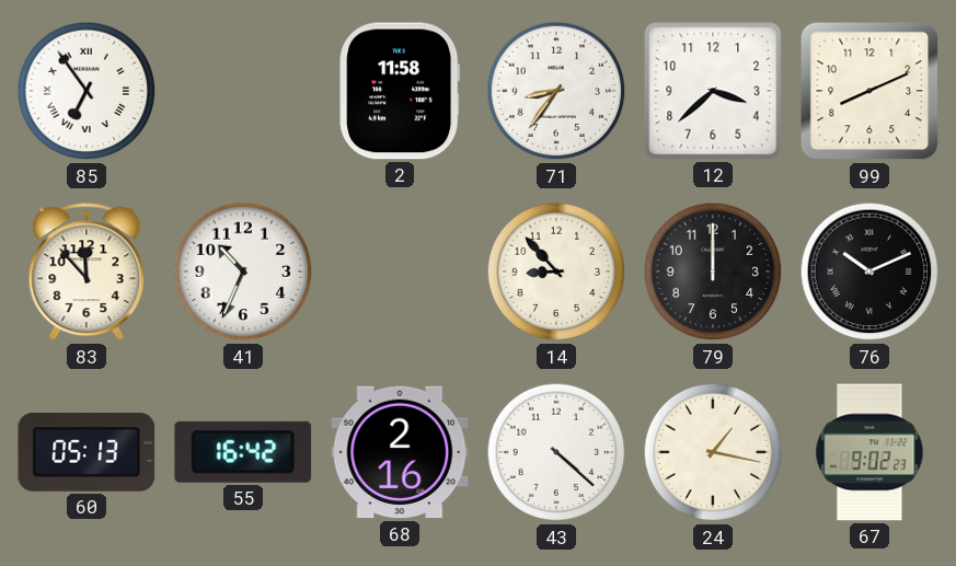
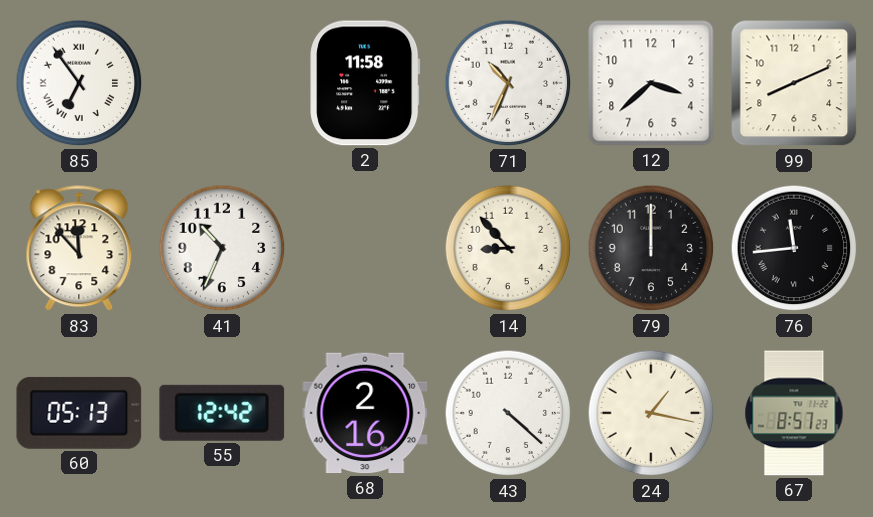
71: 8:36 -> 10:34
76: 10:11 -> 11:44
55: 16:42 -> 12:42
67: 9:02 -> 8:57
